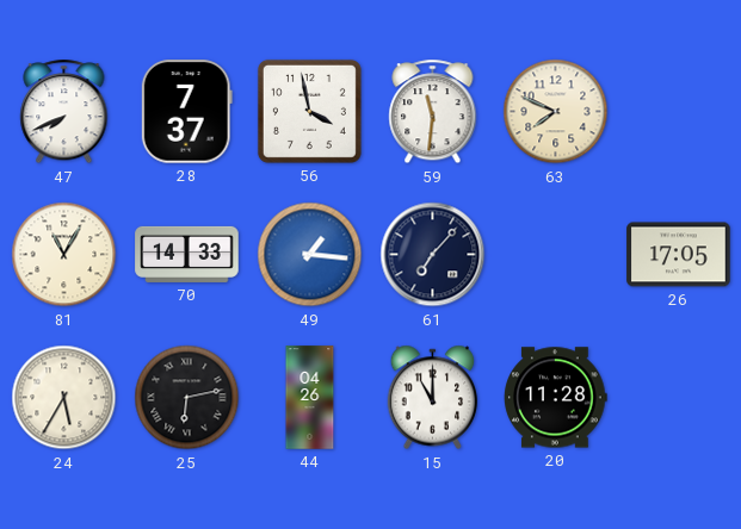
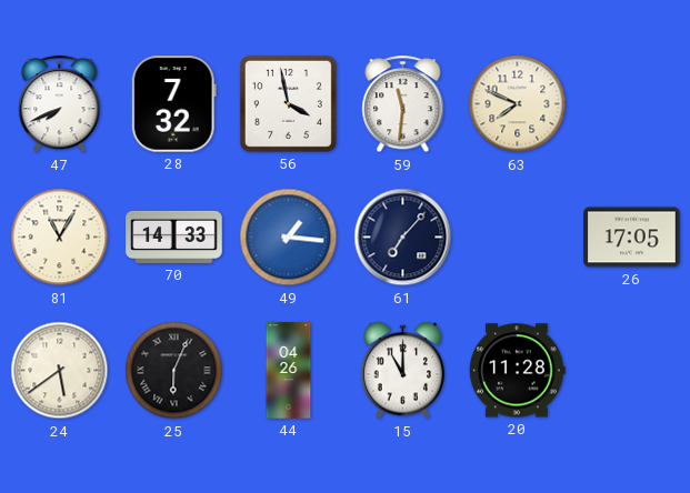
28: 7:37 -> 7:32
24: 5:35 -> 5:39
25: 6:13 -> 6:04
